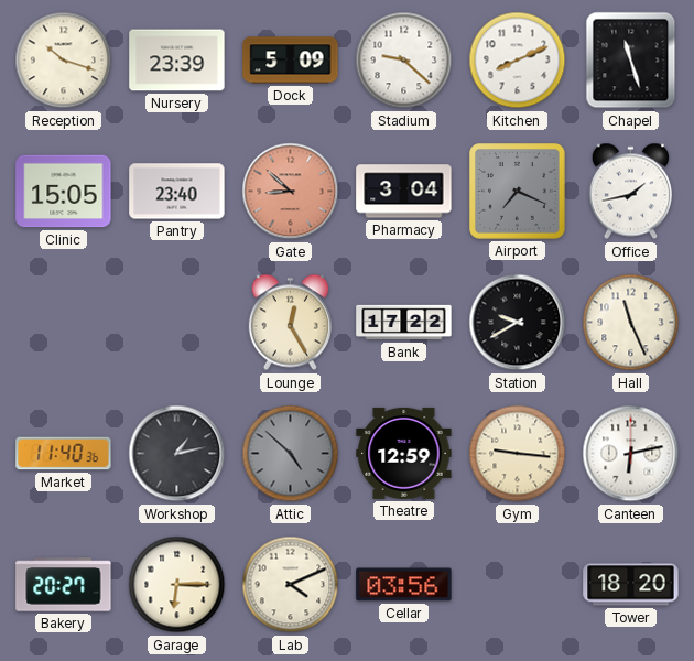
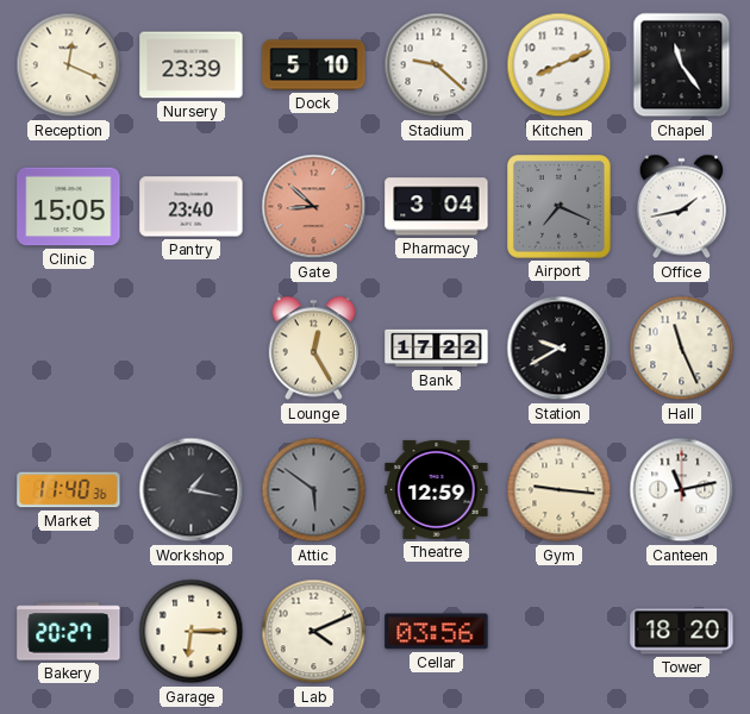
Reception: 10:18 -> 12:19
Dock: 5:09 -> 5:10
Chapel: 11:27 -> 11:24
Workshop: 1:13 -> 1:17
Attic: 4:52 -> 5:51
Canteen: 6:13 -> 11:13
